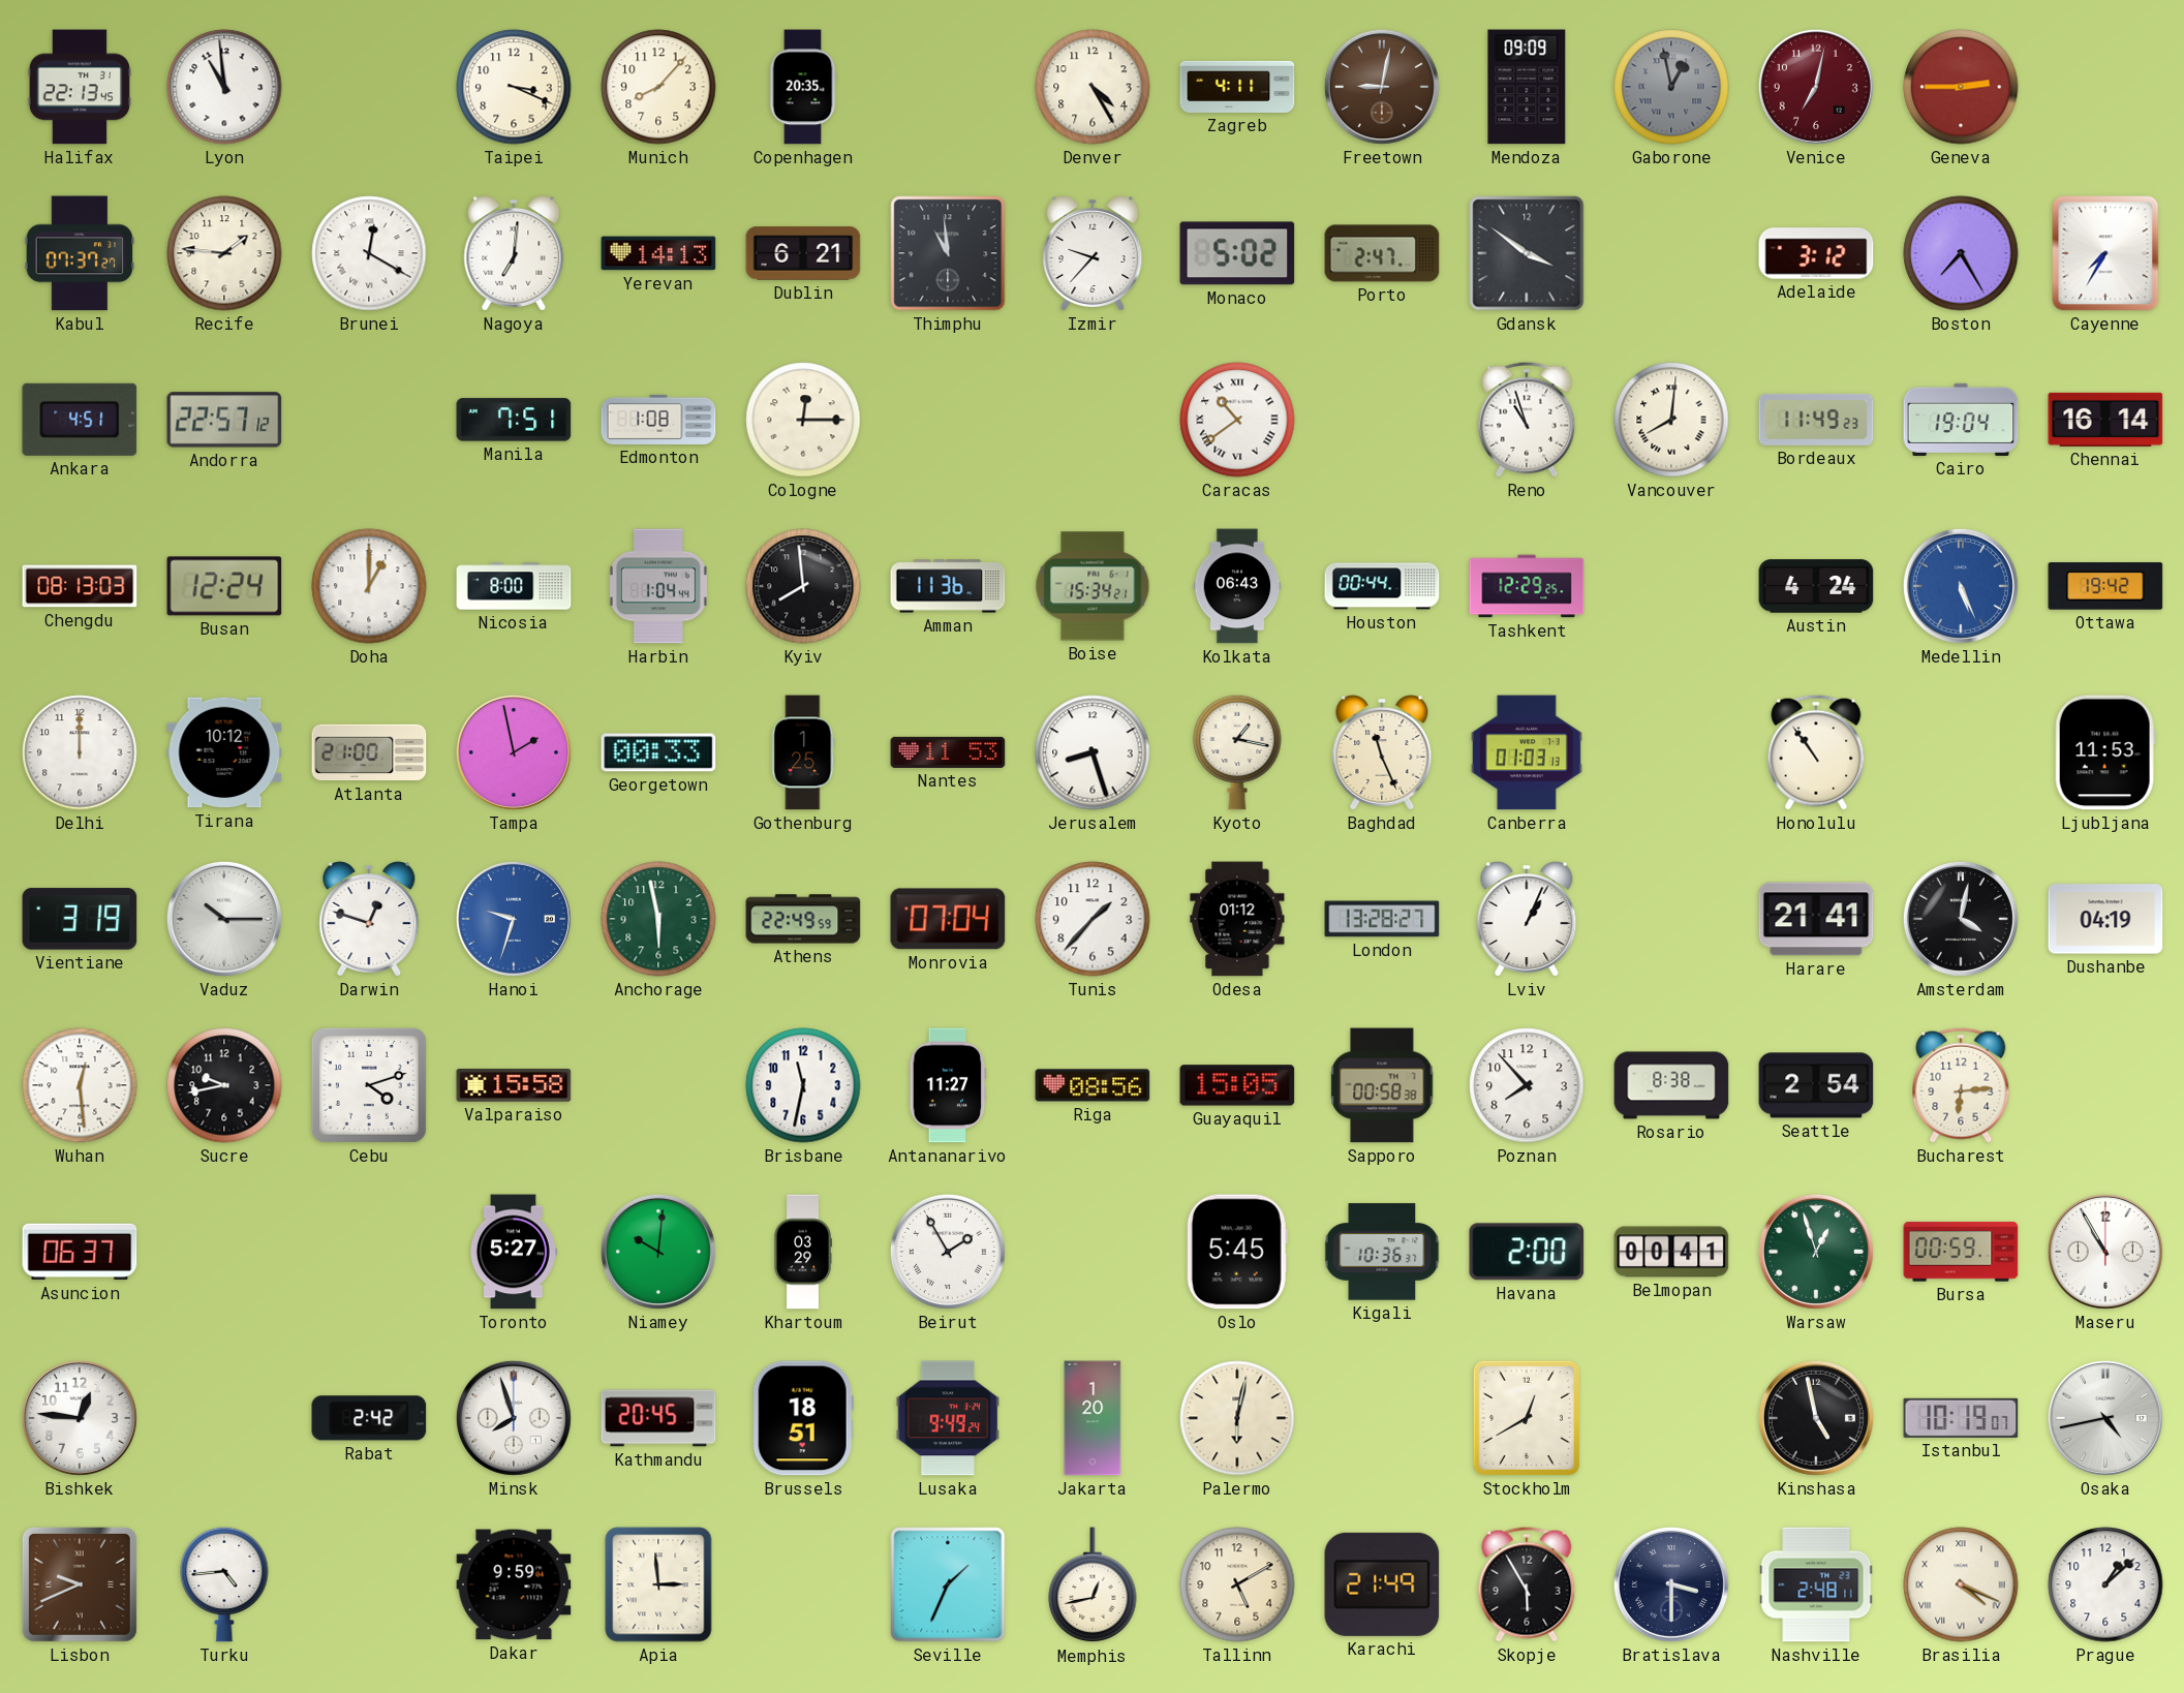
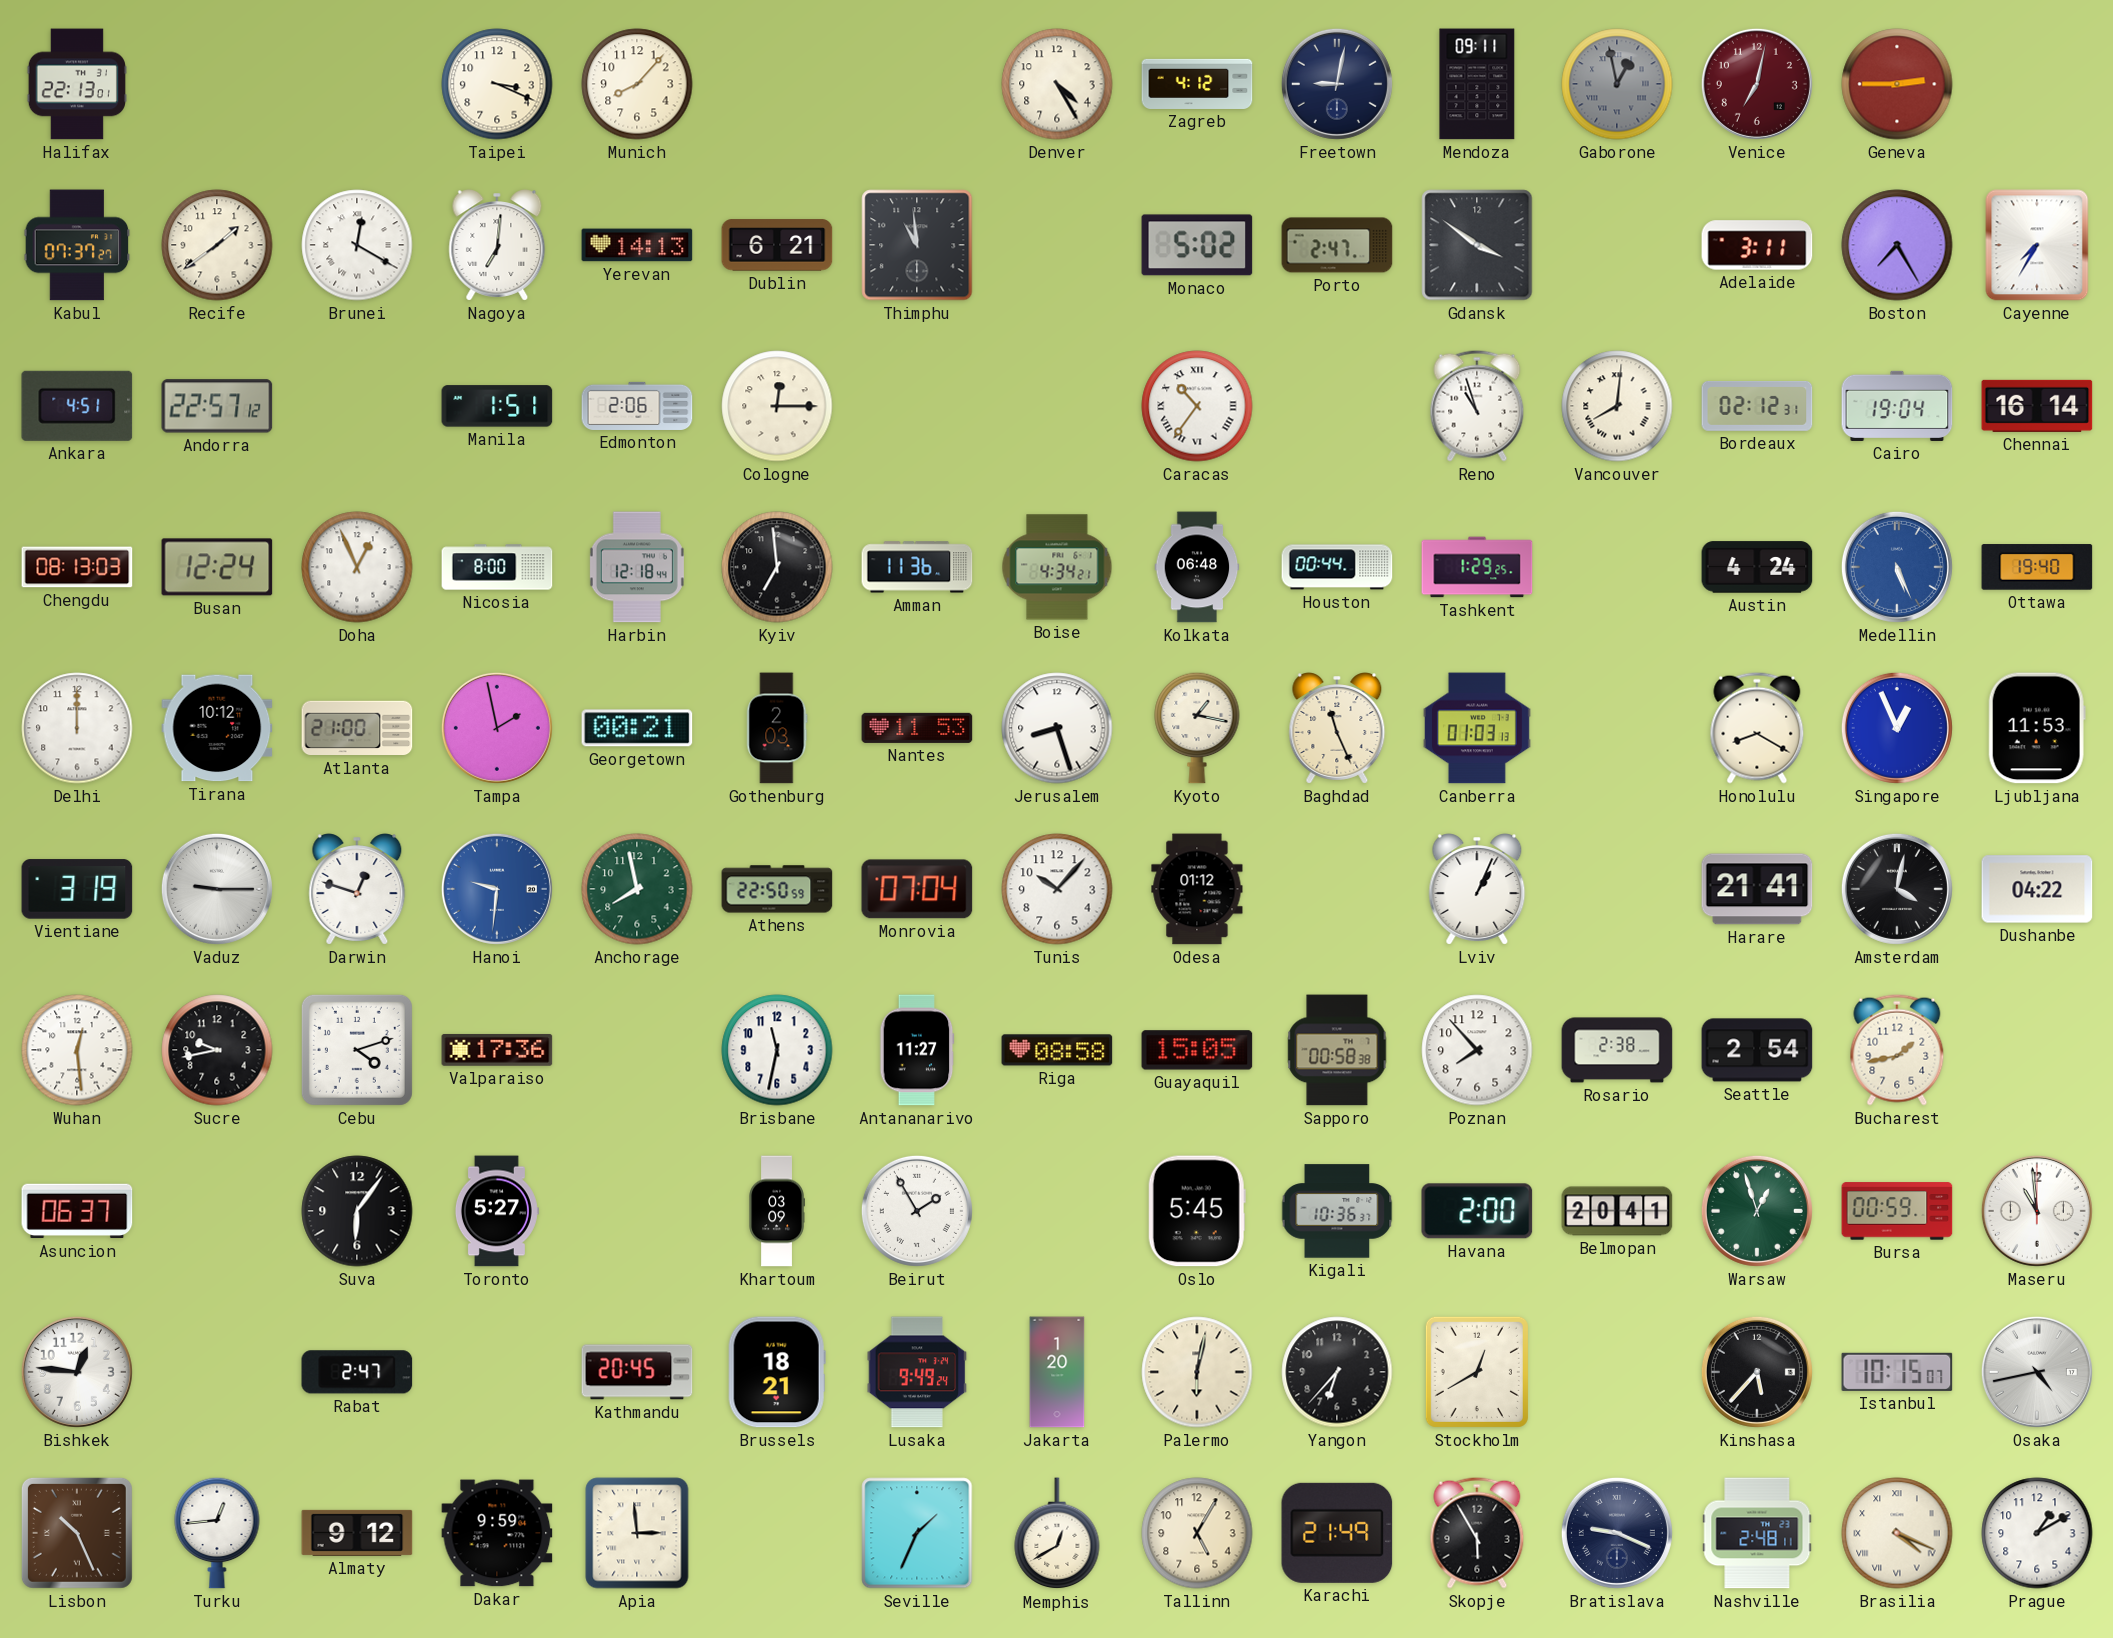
Halifax: 22:13:45 -> 22:13:01
Lyon: 10:59 -> none
Copenhagen: 20:35 -> none
Zagreb: 4:11 -> 4:12
Freetown dial: brown -> navy
Mendoza: 09:09 -> 09:11
Recife: 1:46 -> 1:39
Izmir: 9:37 -> none
Adelaide: 3:12 -> 3:11
Manila: 7:51 -> 1:51
Edmonton: 1:08 -> 2:06
Caracas: 10:39 -> 10:36
Bordeaux: 11:49 -> 02:12
Doha: 1:00 -> 12:56
Harbin: 1:04 -> 12:18
Kyiv: 7:59 -> 6:59
Boise: 15:34 -> 4:34
Kolkata: 06:43 -> 06:48
Tashkent: 12:29 -> 1:29
Ottawa: 19:42 -> 19:40
Georgetown: 00:33 -> 00:21
Gothenburg: 1:25 -> 2:03
Honolulu: 10:54 -> 8:20
Singapore: none -> 12:56
Vaduz: 10:15 -> 9:15
Hanoi: 9:33 -> 9:31
Anchorage: 5:58 -> 7:58
Athens: 22:49 -> 22:50
Tunis: 1:37 -> 10:07
London: 13:28 -> none
Dushanbe: 04:19 -> 04:22
Valparaiso: 15:58 -> 17:36
Riga: 08:56 -> 08:58
Rosario: 8:38 -> 2:38
Bucharest: 6:14 -> 1:43
Suva: none -> 6:06
Niamey: 10:01 -> none
Khartoum: 03:29 -> 03:09
Belmopan: 00:41 -> 20:41
Maseru: 10:55 -> 10:59
Rabat: 2:42 -> 2:47
Minsk: 7:57 -> none
Brussels: 18:51 -> 18:21
Yangon: none -> 6:37
Kinshasa: 4:58 -> 5:37
Istanbul: 10:19 -> 10:15
Lisbon: 9:41 -> 10:26
Turku: 4:44 -> 12:44
Almaty: none -> 9:12
Memphis: 12:43 -> 12:40
Tallinn: 5:10 -> 5:05
Bratislava: 3:30 -> 9:19
Prague: 1:08 -> 1:10
